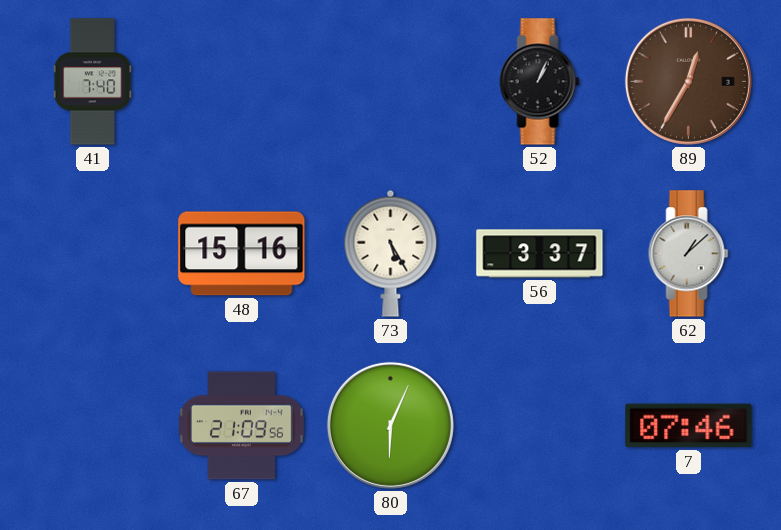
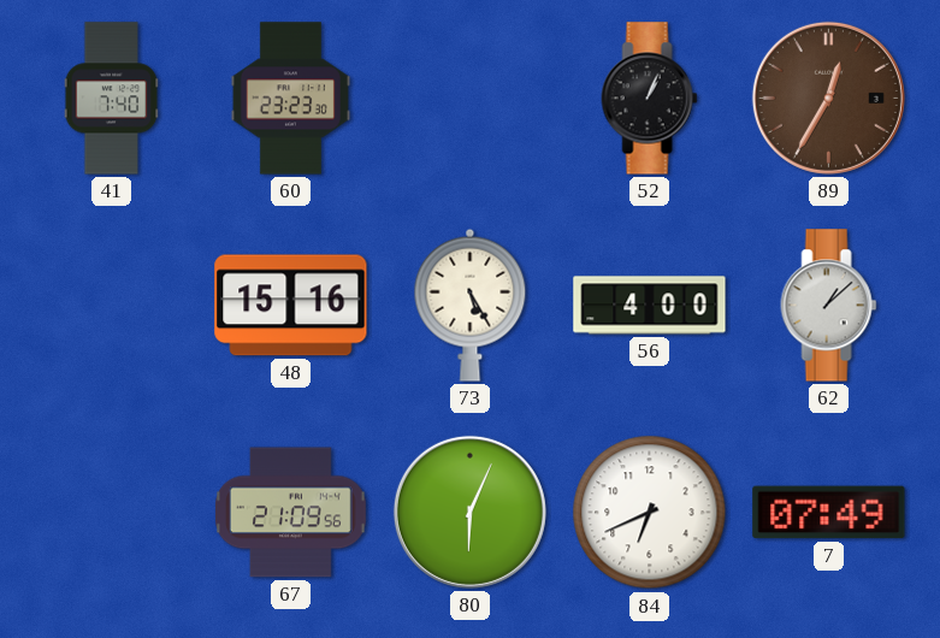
60: none -> 23:23
56: 3:37 -> 4:00
84: none -> 6:41
7: 07:46 -> 07:49
